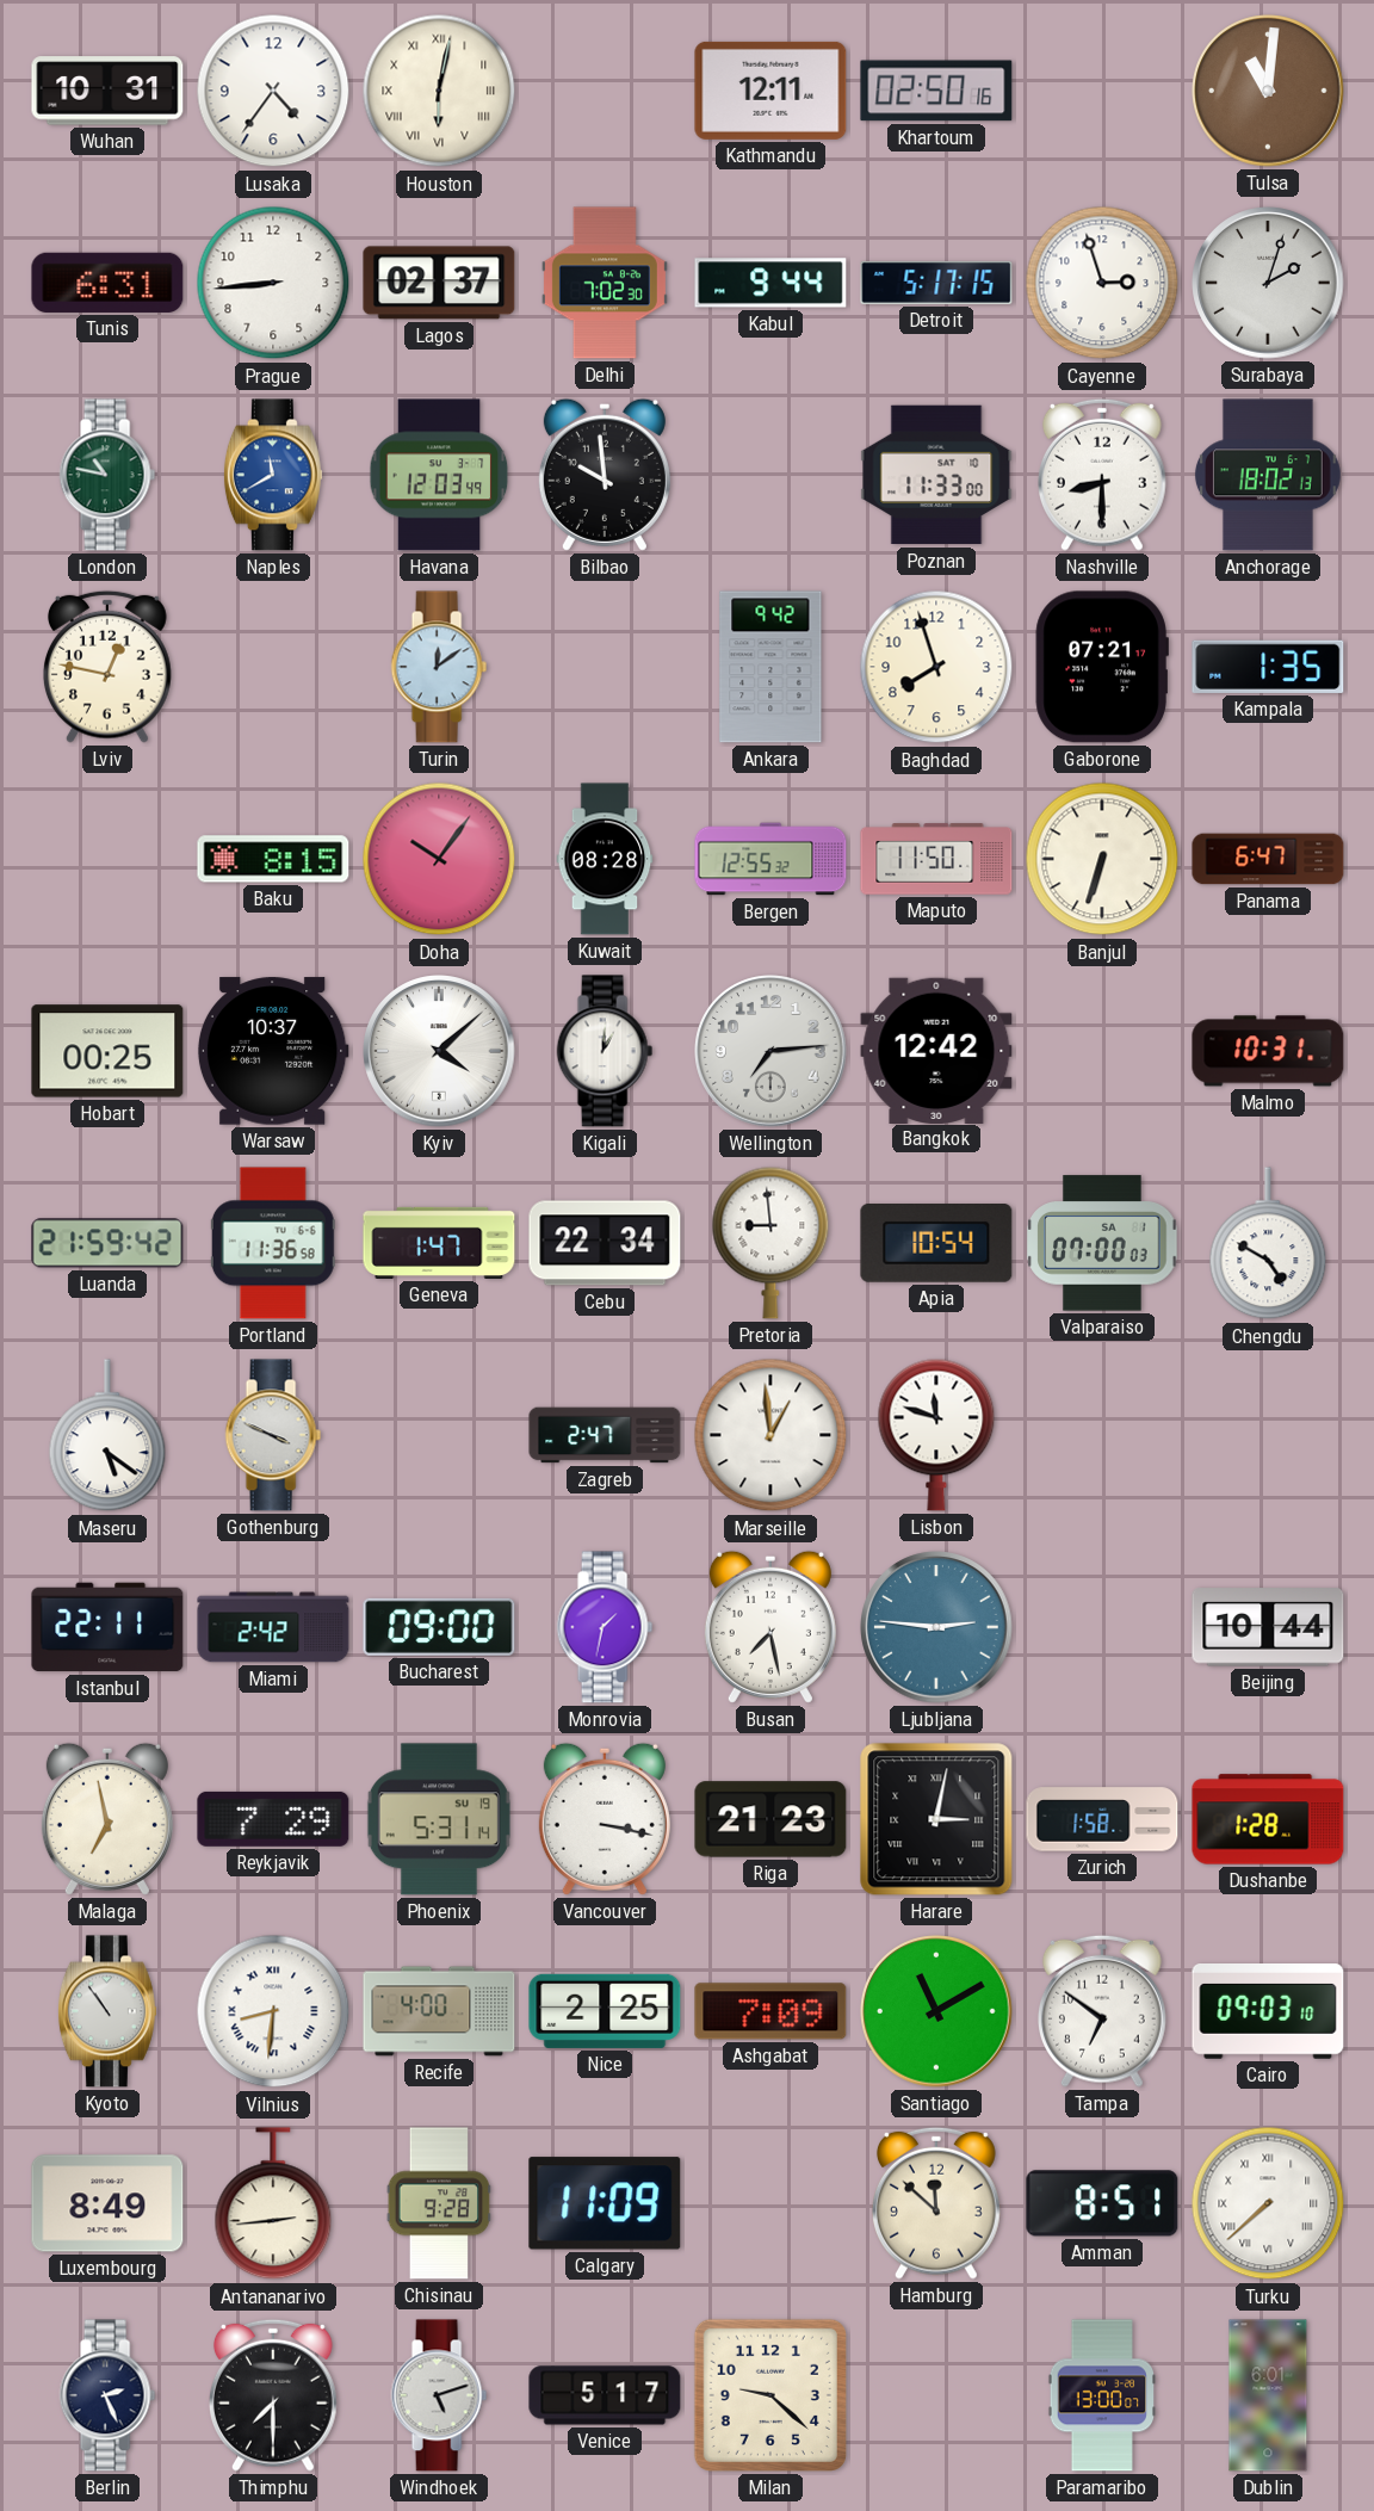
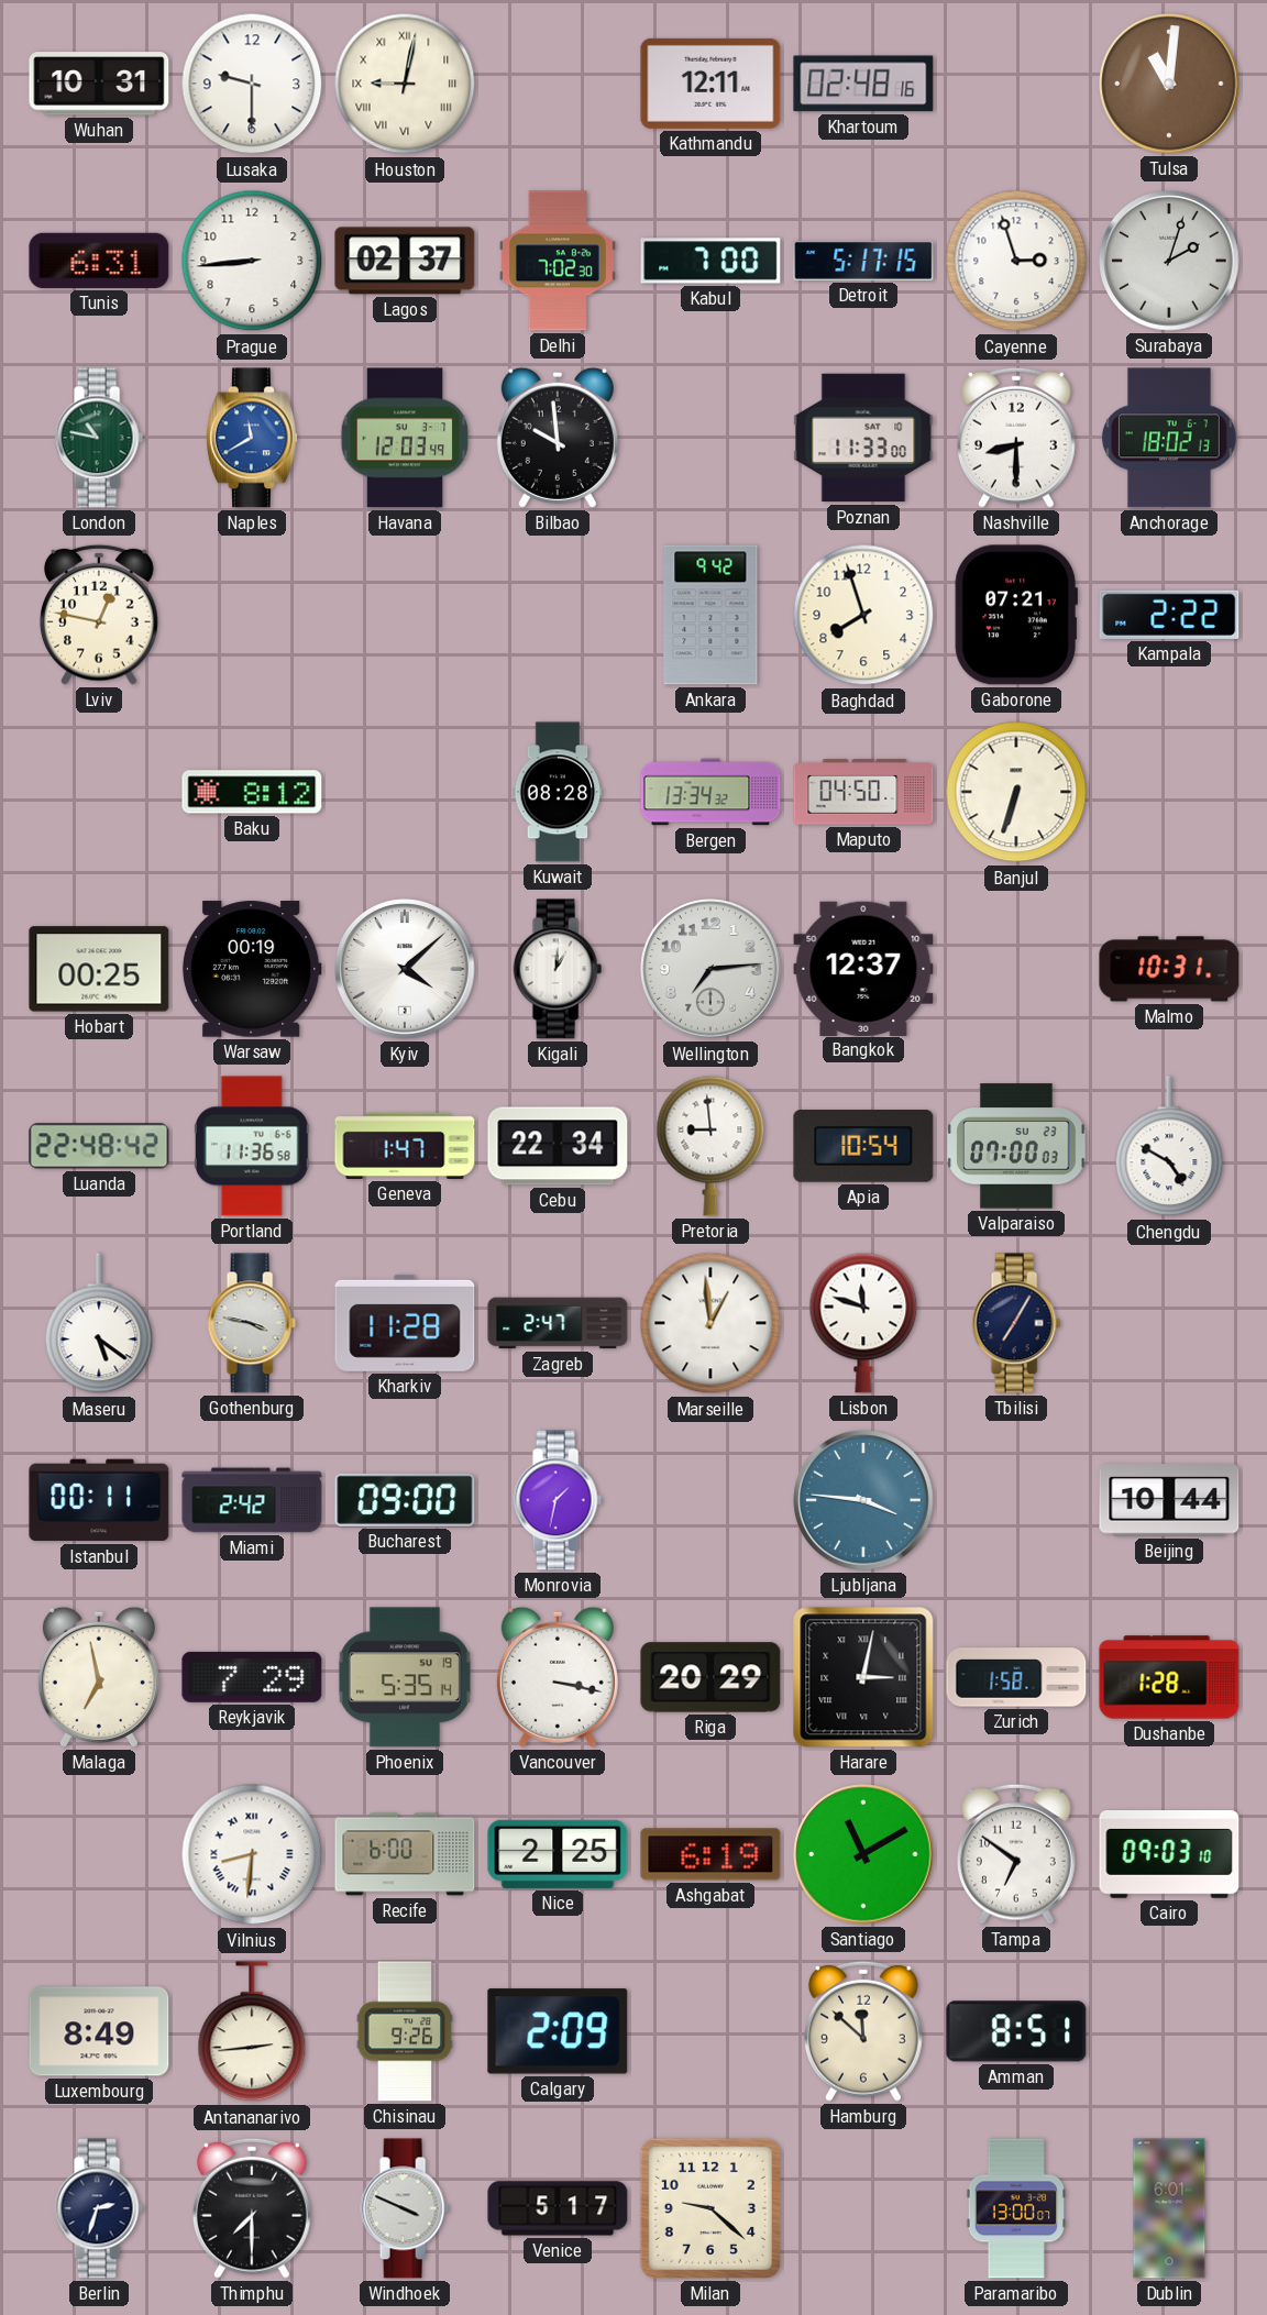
Lusaka: 4:36 -> 9:30
Houston: 6:02 -> 9:02
Khartoum: 02:50 -> 02:48
Kabul: 9:44 -> 7:00
Turin: 12:09 -> none
Kampala: 1:35 -> 2:22
Baku: 8:15 -> 8:12
Doha: 10:06 -> none
Bergen: 12:55 -> 13:34
Maputo: 11:50 -> 04:50
Panama: 6:47 -> none
Warsaw: 10:37 -> 00:19
Bangkok: 12:42 -> 12:37
Luanda: 21:59 -> 22:48
Valparaiso date: SA 1 -> SU 23
Gothenburg: 3:49 -> 3:47
Kharkiv: none -> 11:28
Tbilisi: none -> 7:05
Istanbul: 22:11 -> 00:11
Busan: 7:28 -> none
Ljubljana: 2:46 -> 3:46
Phoenix: 5:31 -> 5:35
Riga: 21:23 -> 20:29
Kyoto: 10:54 -> none
Recife: 4:00 -> 6:00
Ashgabat: 7:09 -> 6:19
Chisinau: 9:28 -> 9:26
Calgary: 11:09 -> 2:09
Turku: 7:38 -> none
Berlin: 2:26 -> 2:33
Windhoek: 5:12 -> 3:49
